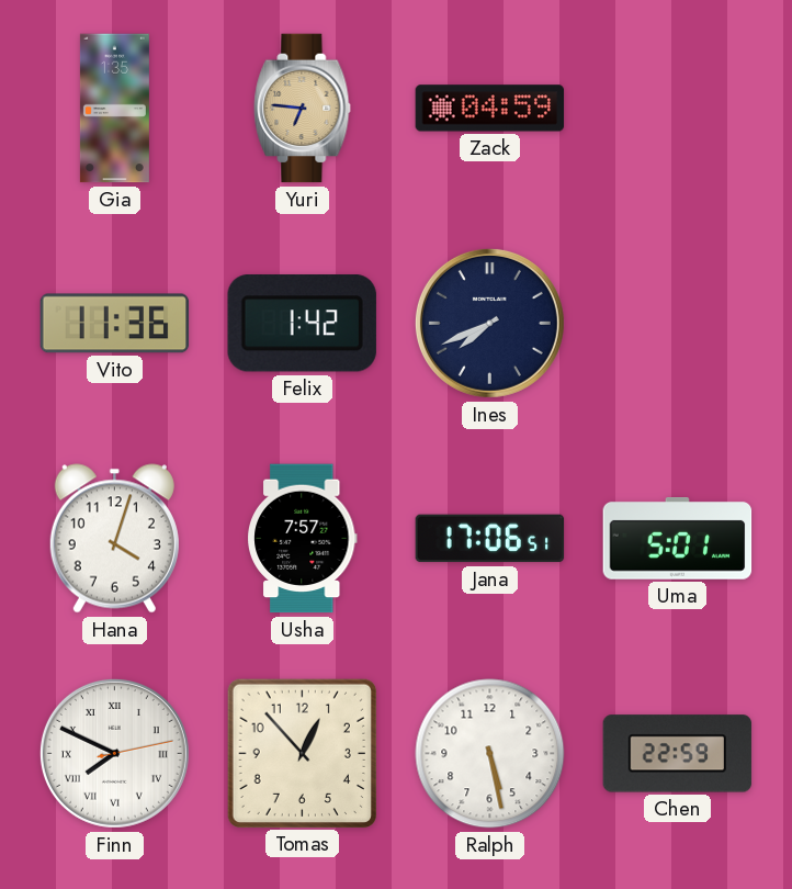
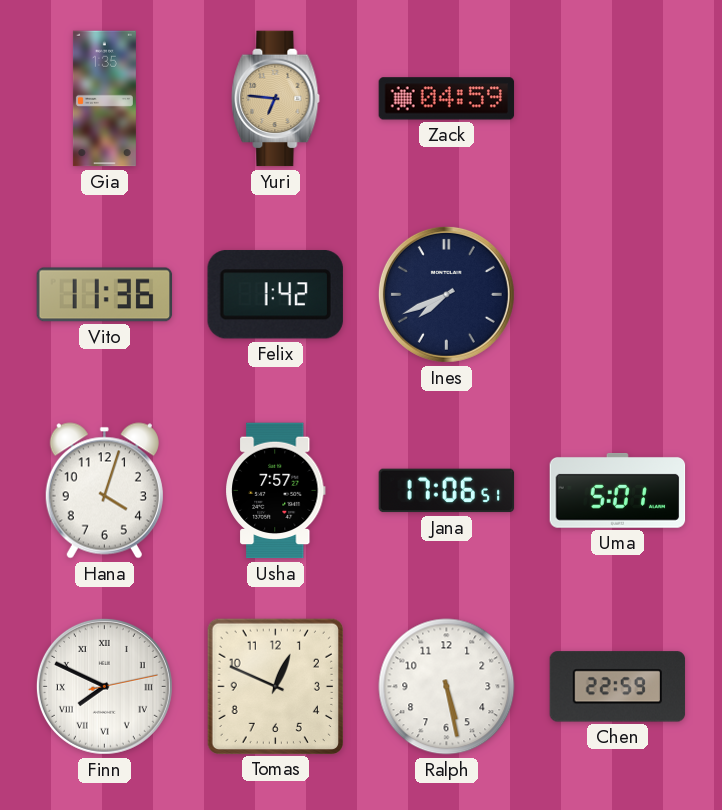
Tomas: 12:53 -> 12:49
